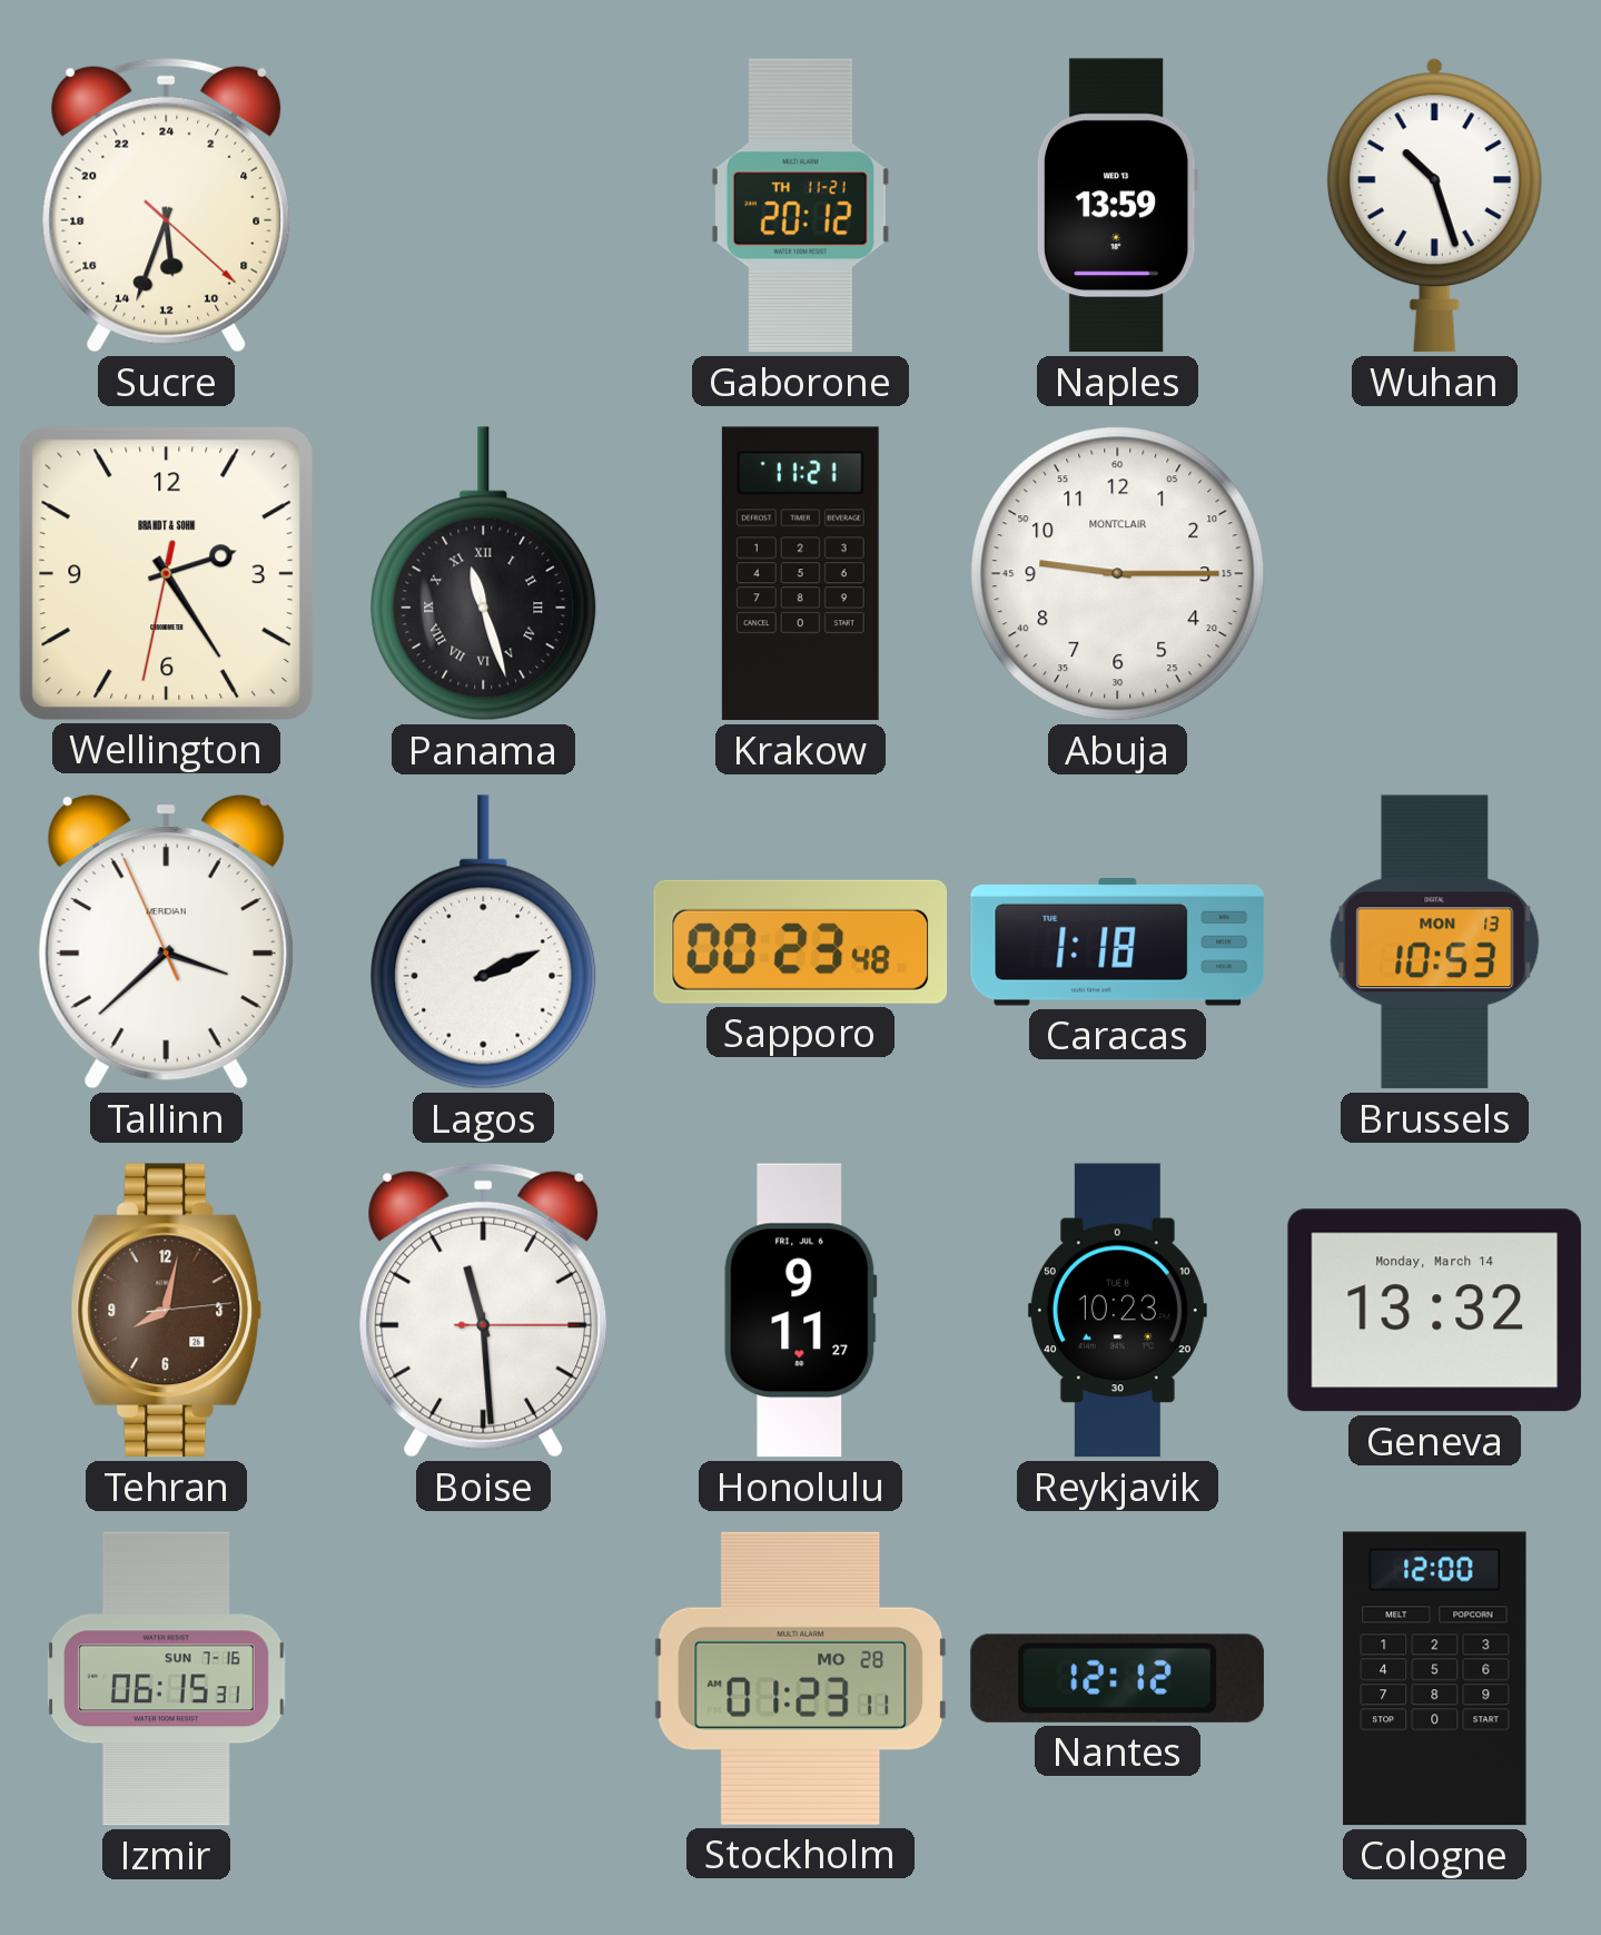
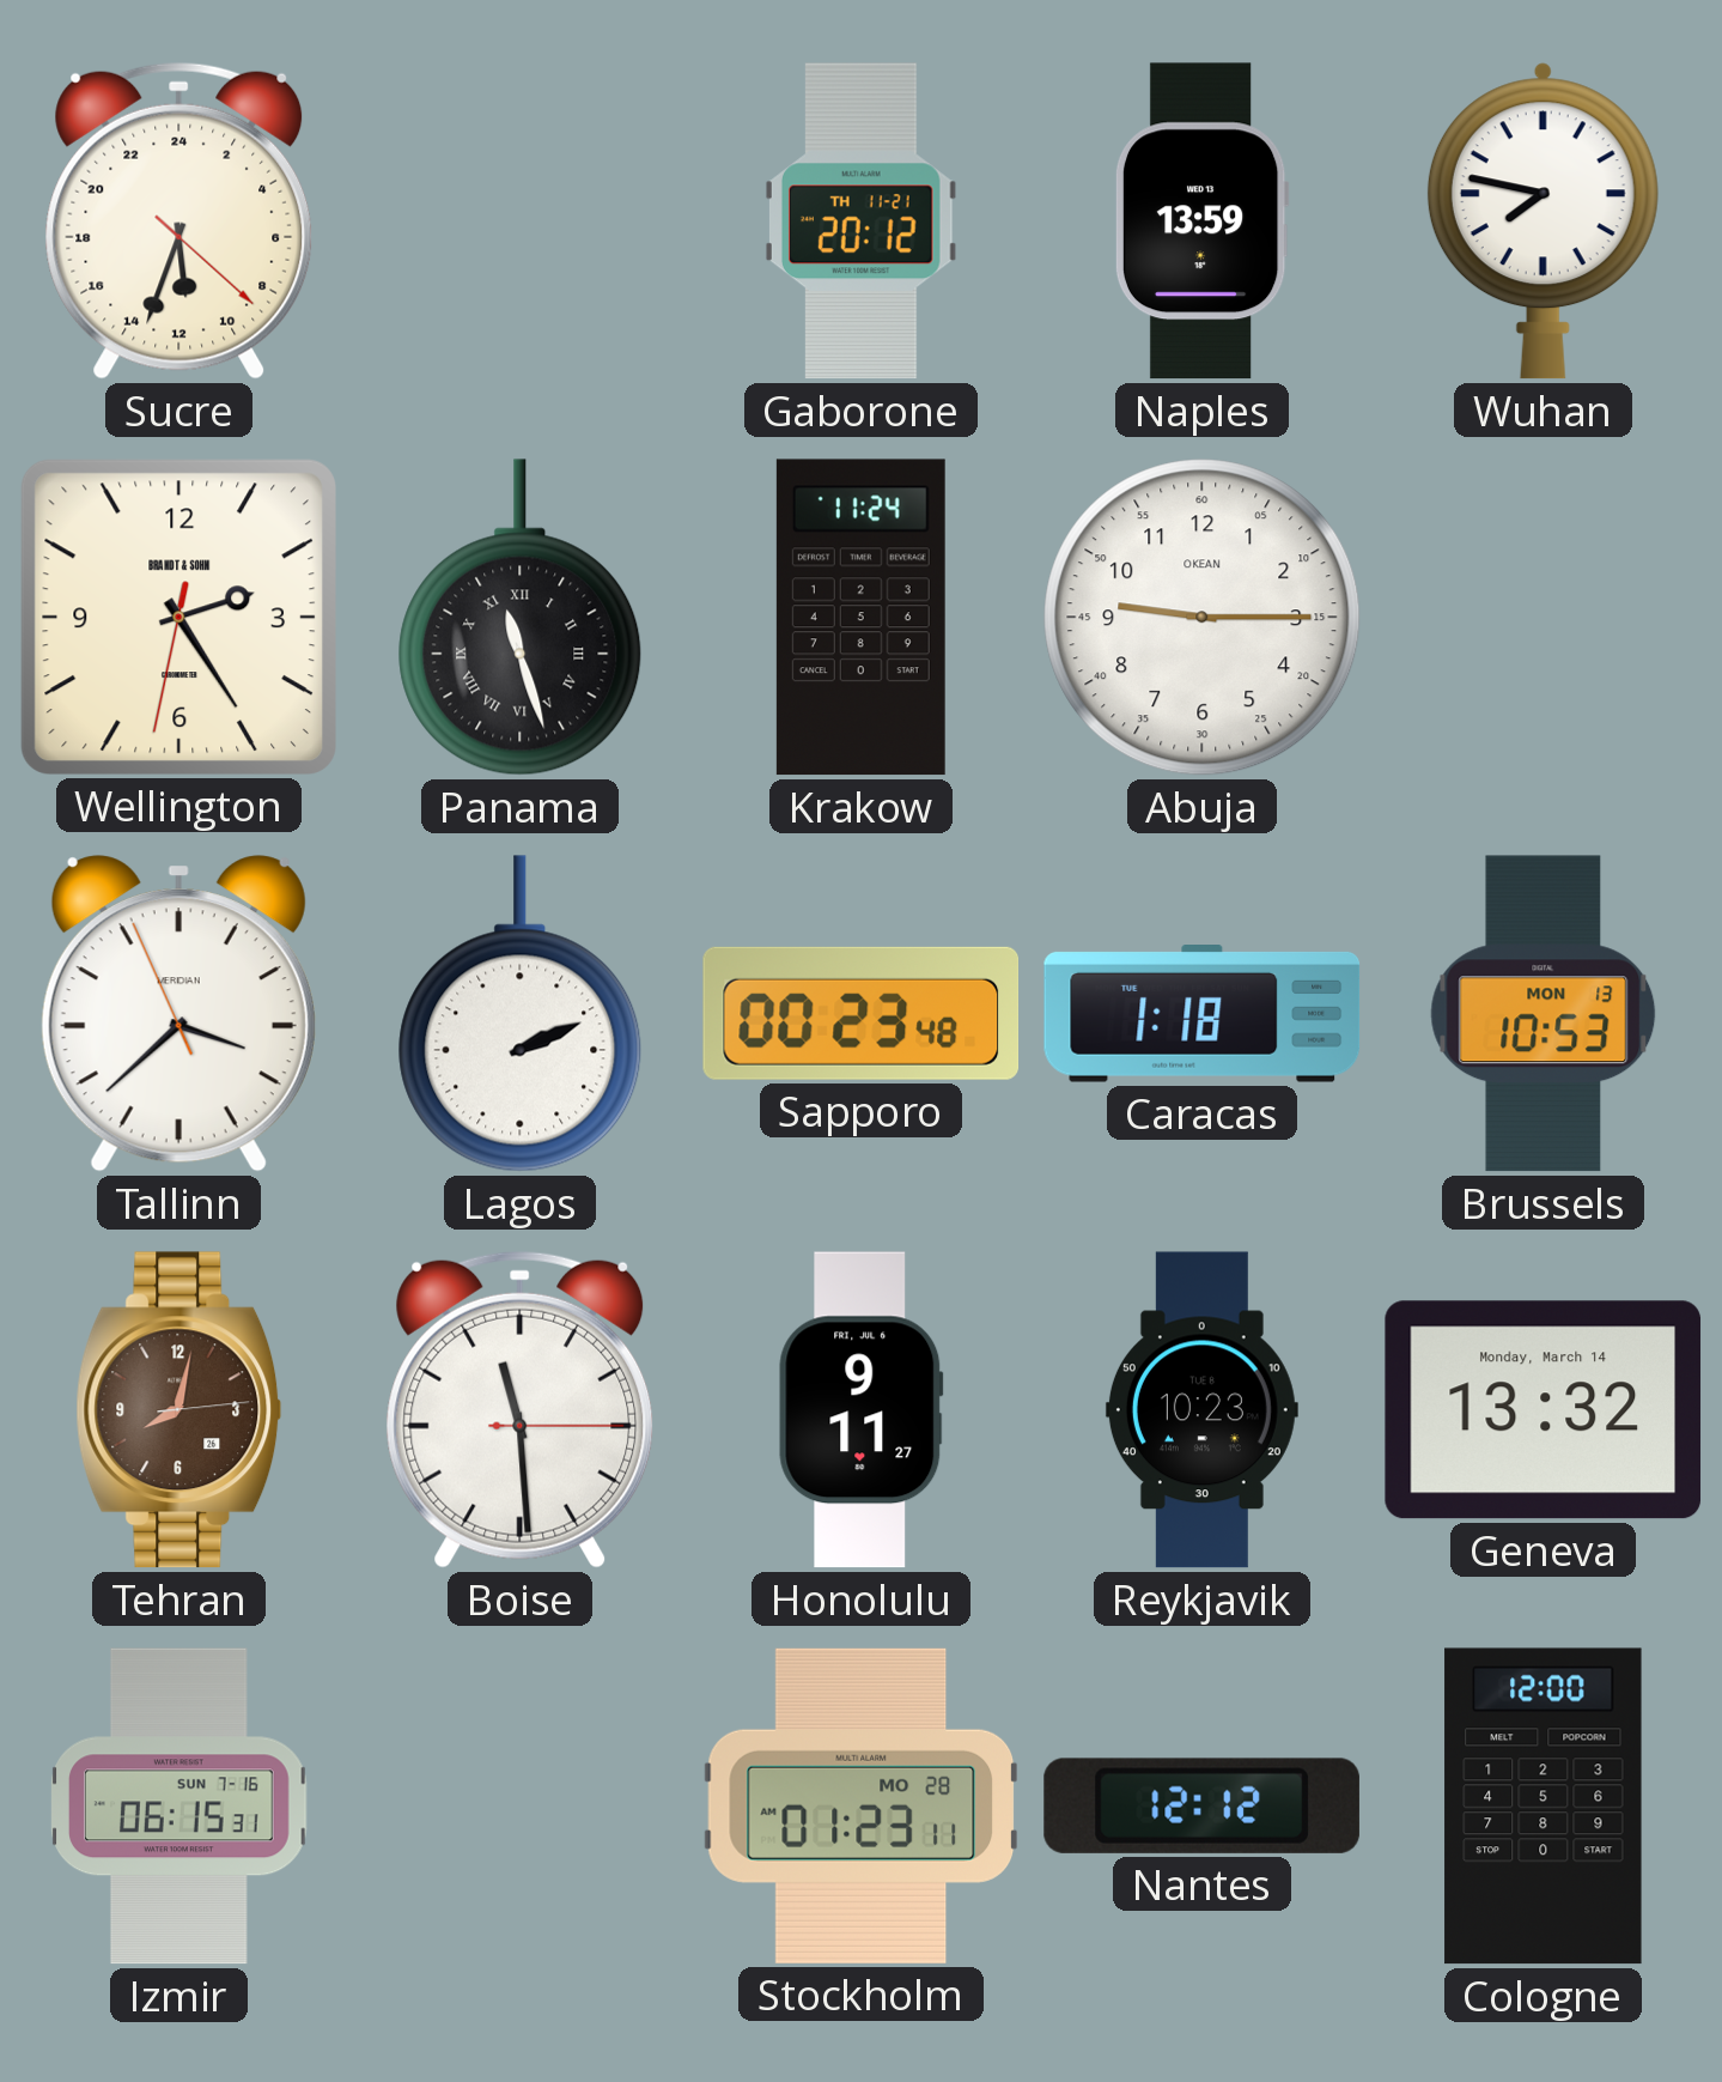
Wuhan: 10:27 -> 7:47
Krakow: 11:21 -> 11:24
Abuja brand: MONTCLAIR -> OKEAN
